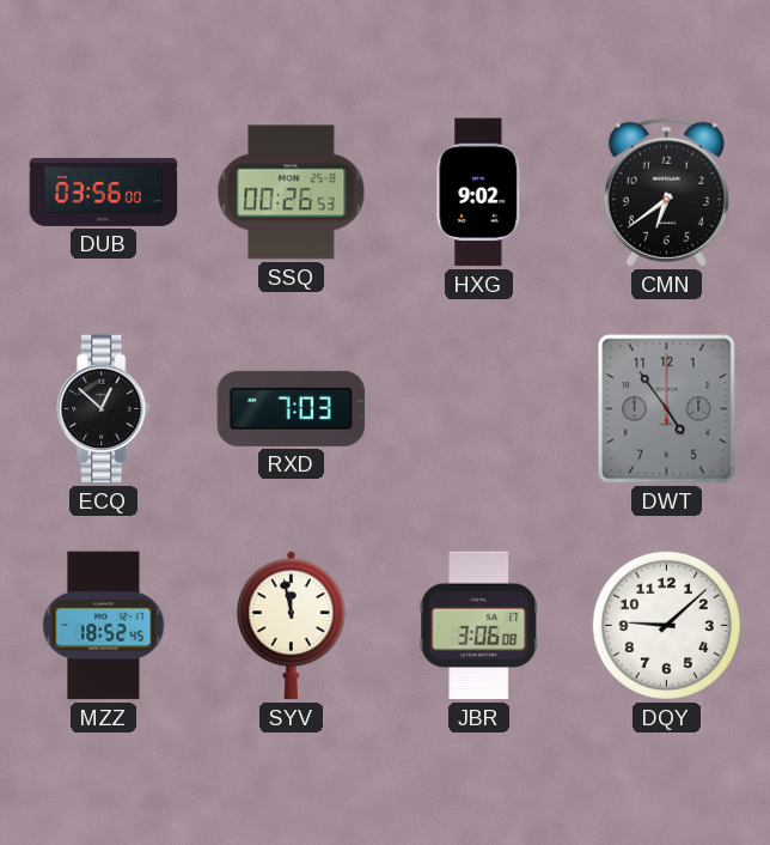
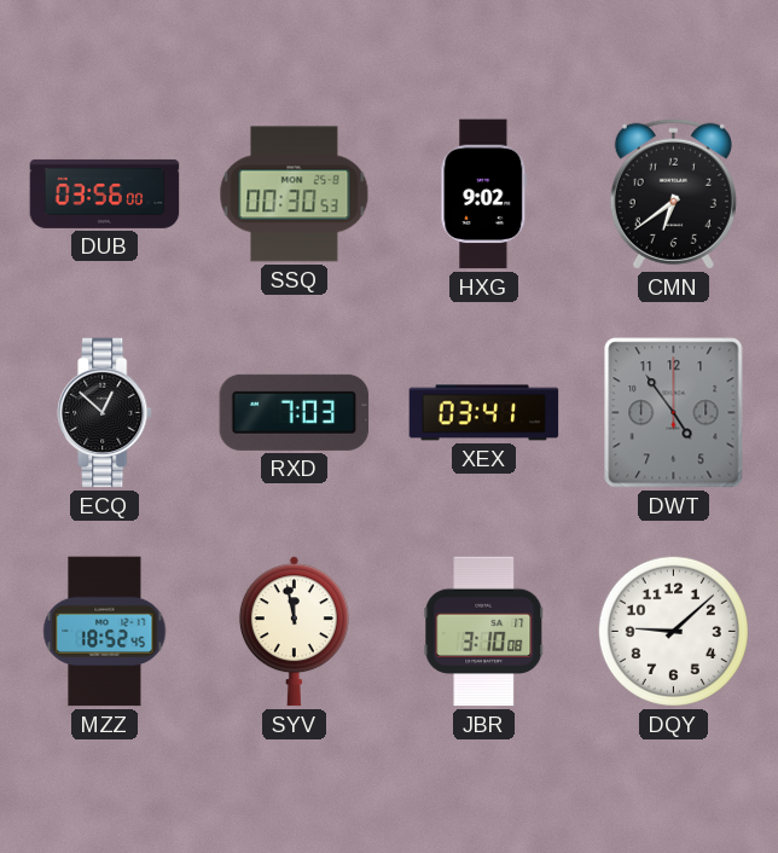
SSQ: 00:26 -> 00:30
XEX: none -> 03:41
JBR: 3:06 -> 3:10
